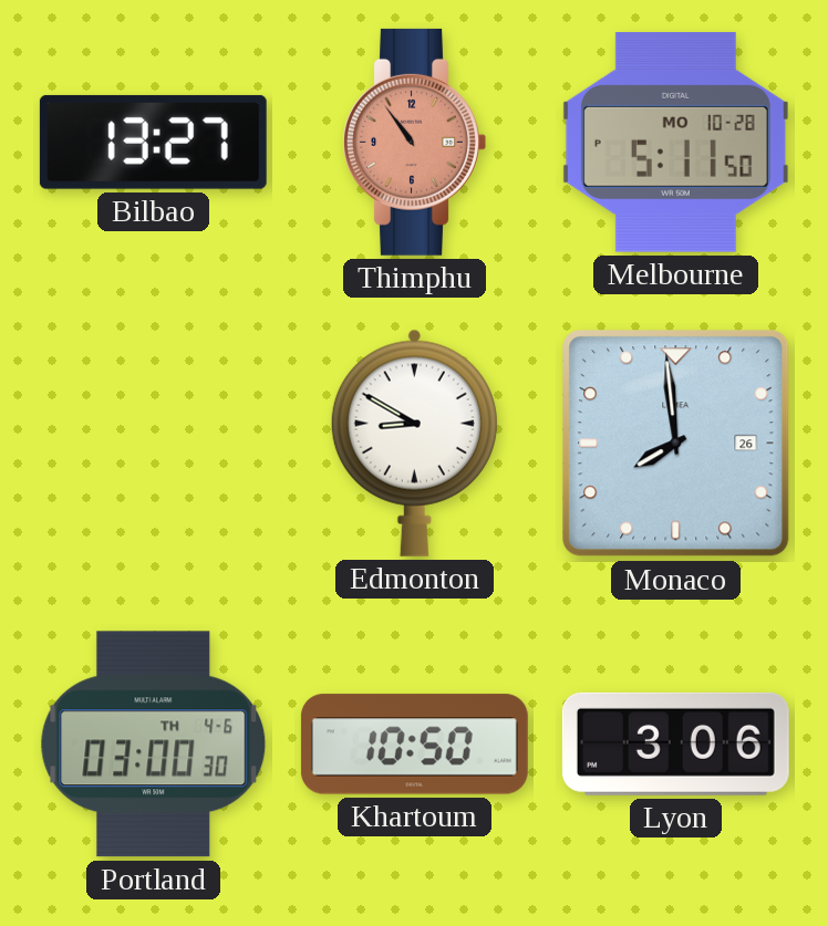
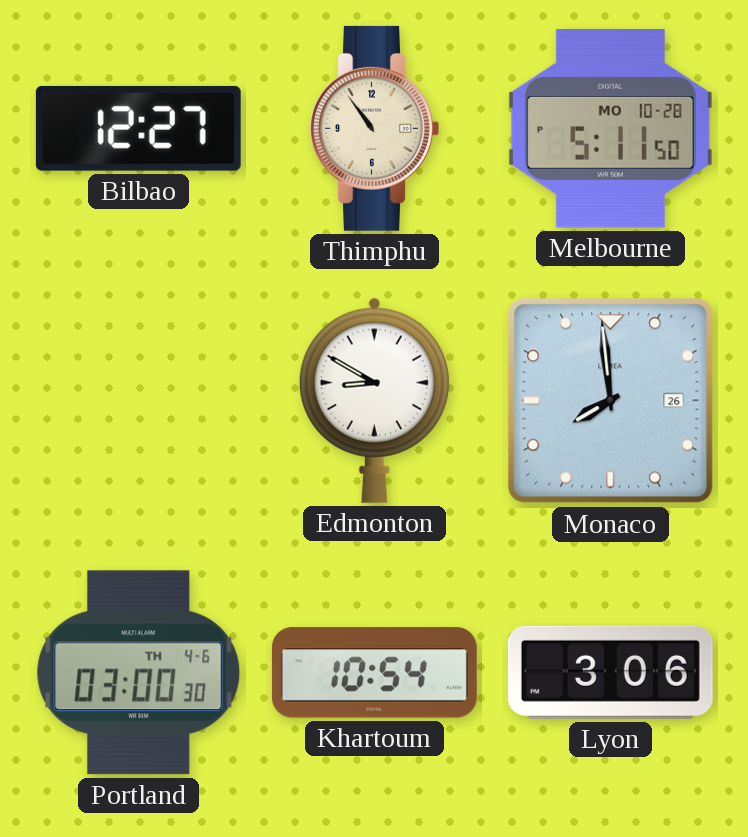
Bilbao: 13:27 -> 12:27
Thimphu dial: salmon -> cream
Khartoum: 10:50 -> 10:54
